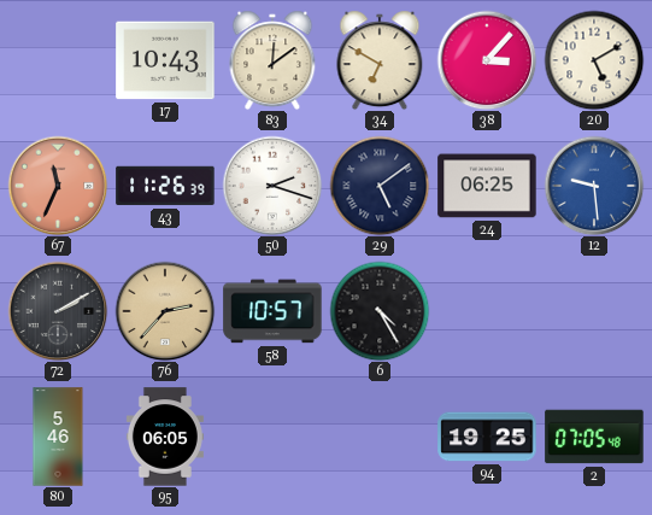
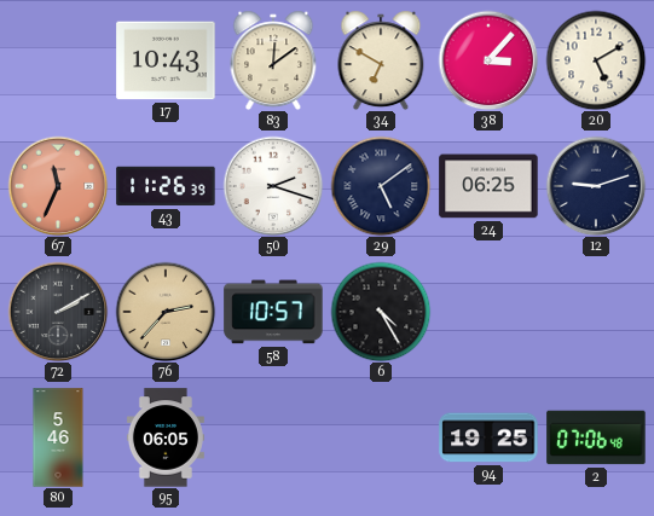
12: 9:29 -> 9:12
12 dial: blue -> navy
2: 07:05 -> 07:06
